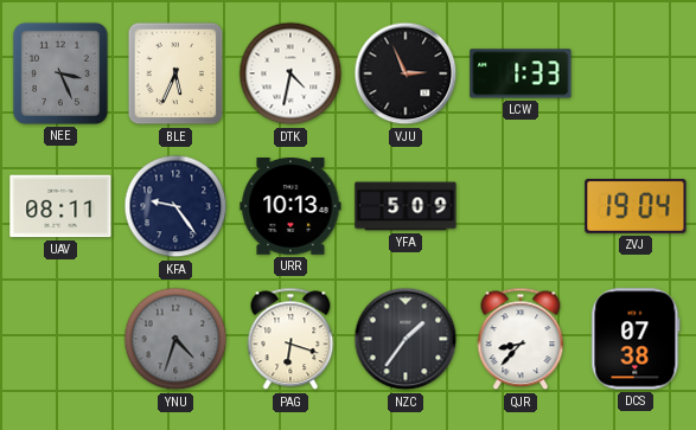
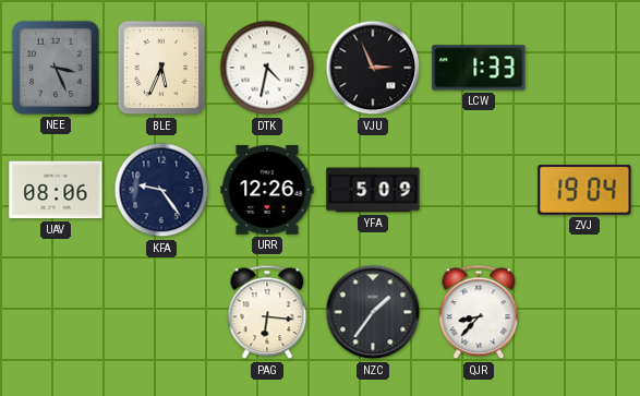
UAV: 08:11 -> 08:06
URR: 10:13 -> 12:26
YNU: 4:33 -> none
PAG: 6:18 -> 6:16
DCS: 07:38 -> none
